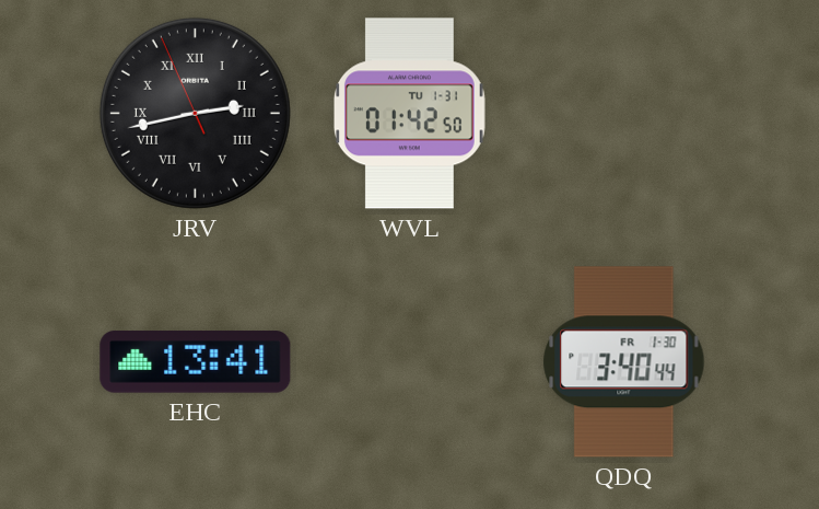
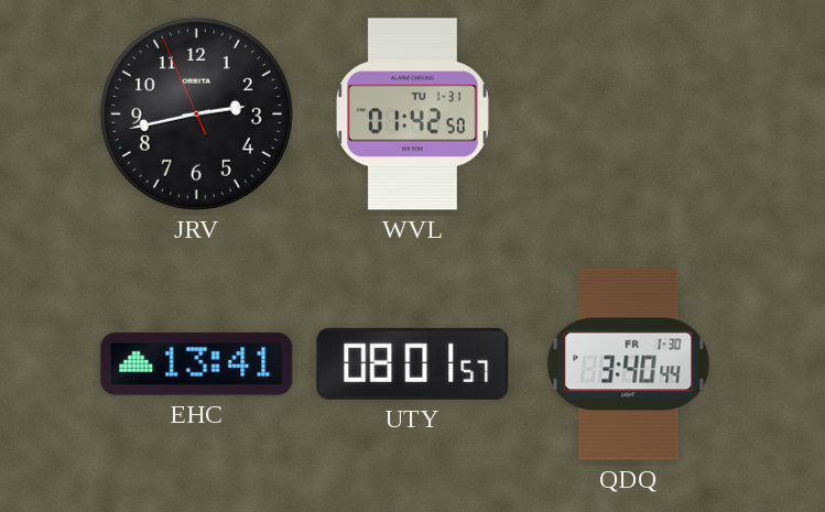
JRV numerals: Roman -> Arabic
UTY: none -> 08:01
